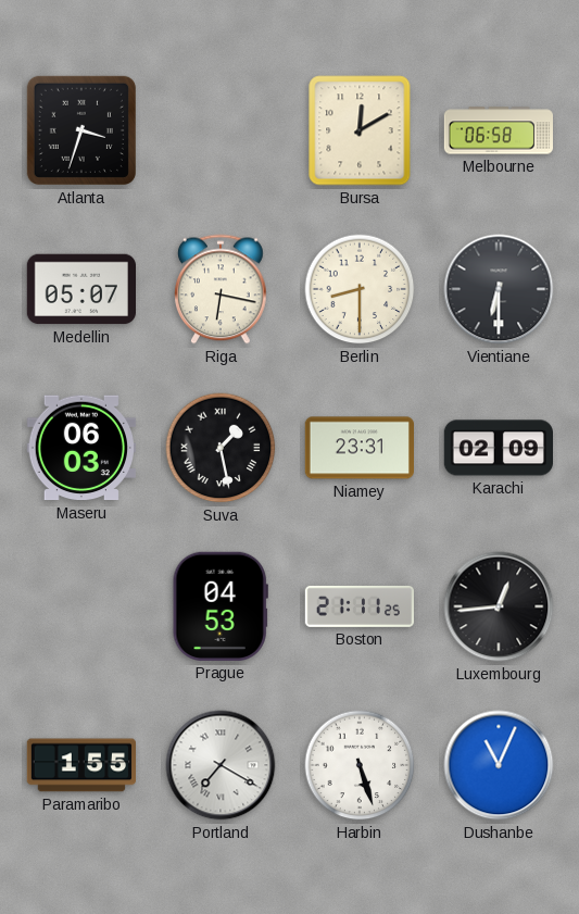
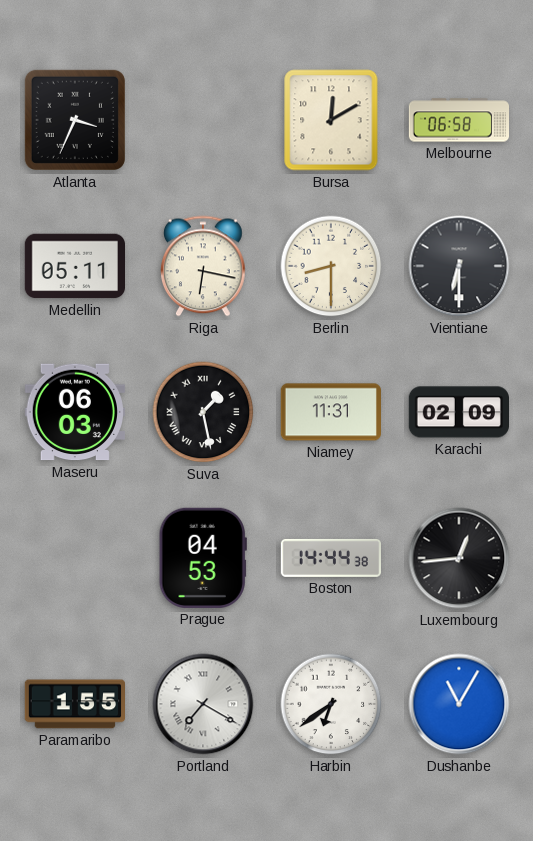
Atlanta: 3:33 -> 3:34
Medellin: 05:07 -> 05:11
Niamey: 23:31 -> 11:31
Boston: 21:11 -> 14:44
Harbin: 5:27 -> 6:39
Dushanbe: 11:04 -> 11:05
